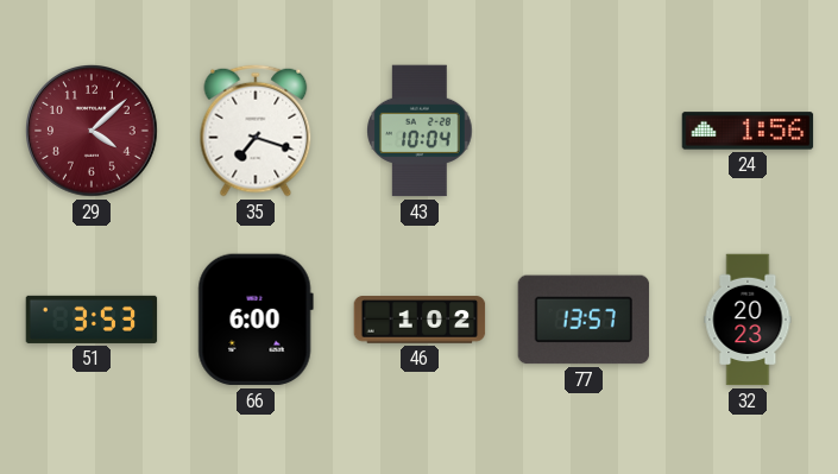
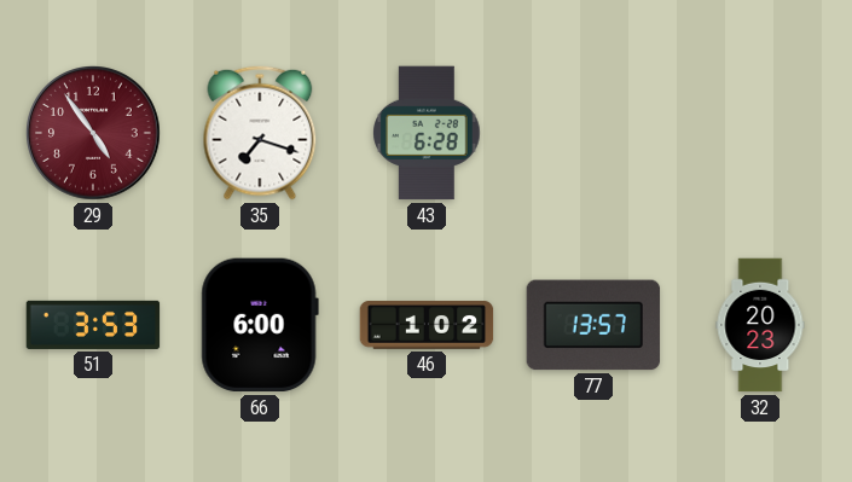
29: 4:08 -> 4:54
43: 10:04 -> 6:28
24: 1:56 -> none
